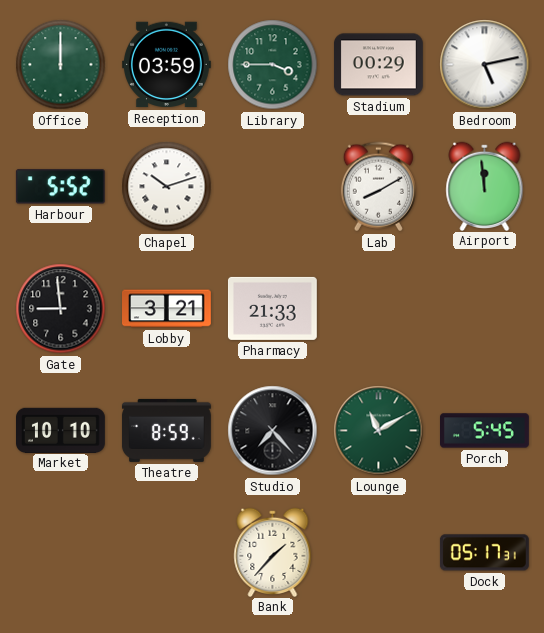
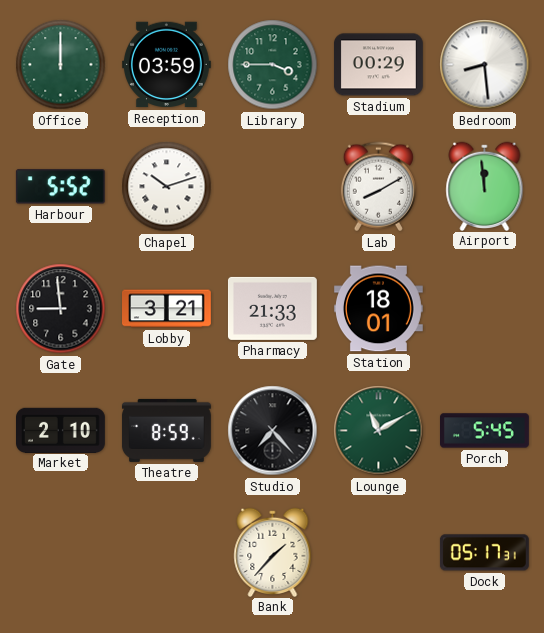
Bedroom: 5:13 -> 8:29
Station: none -> 18:01
Market: 10:10 -> 2:10
